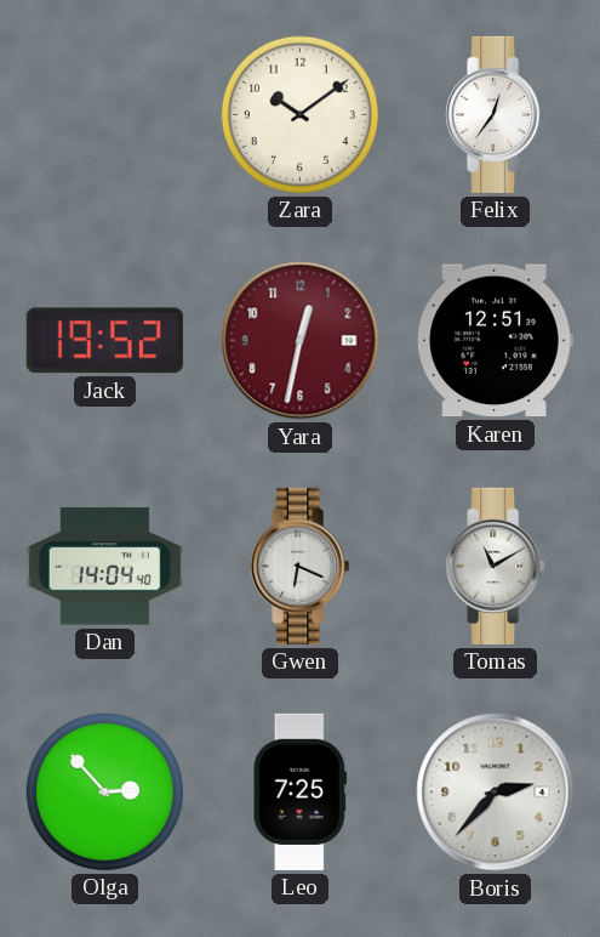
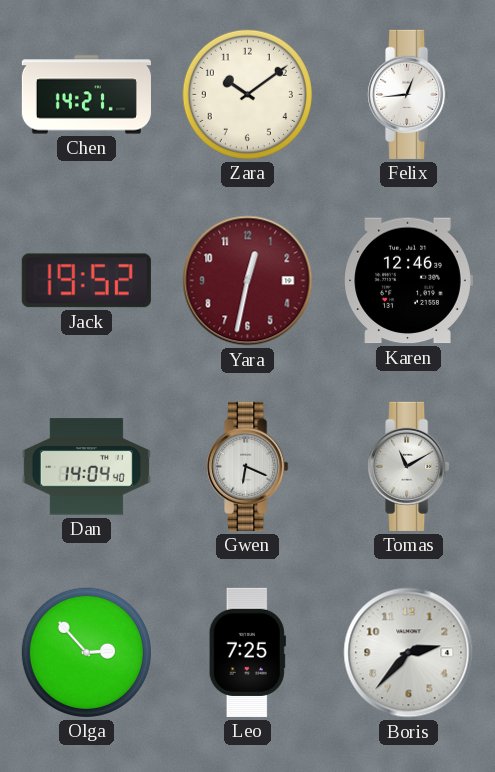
Chen: none -> 14:21
Felix: 12:36 -> 12:44
Karen: 12:51 -> 12:46
